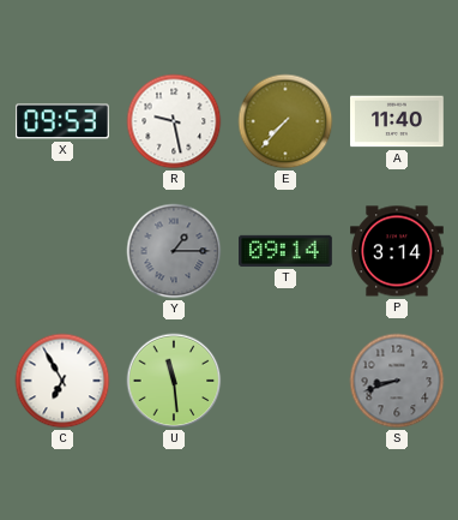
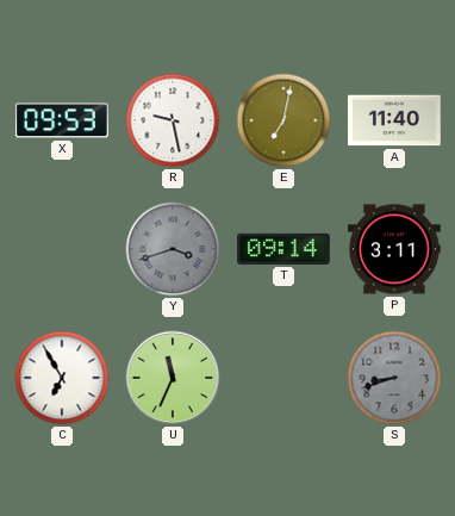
E: 7:37 -> 7:02
Y: 1:15 -> 3:42
P: 3:14 -> 3:11
U: 11:29 -> 11:34
